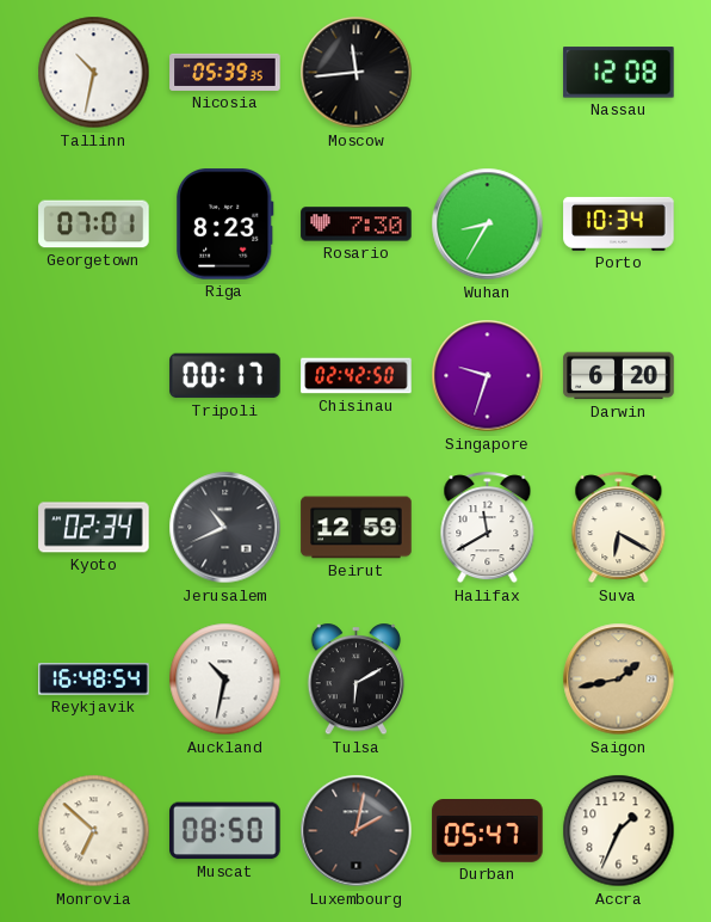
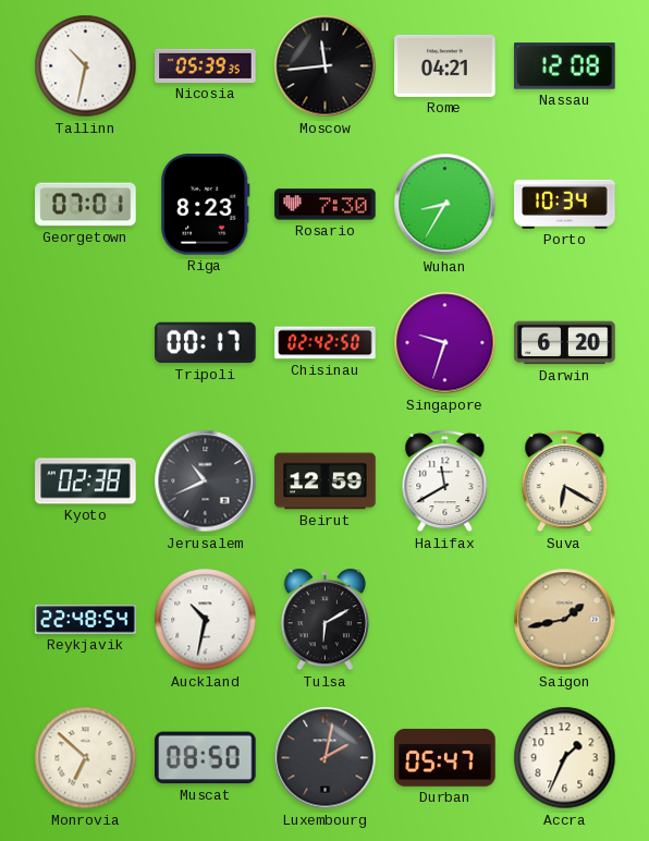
Rome: none -> 04:21
Kyoto: 02:34 -> 02:38
Reykjavik: 16:48 -> 22:48
